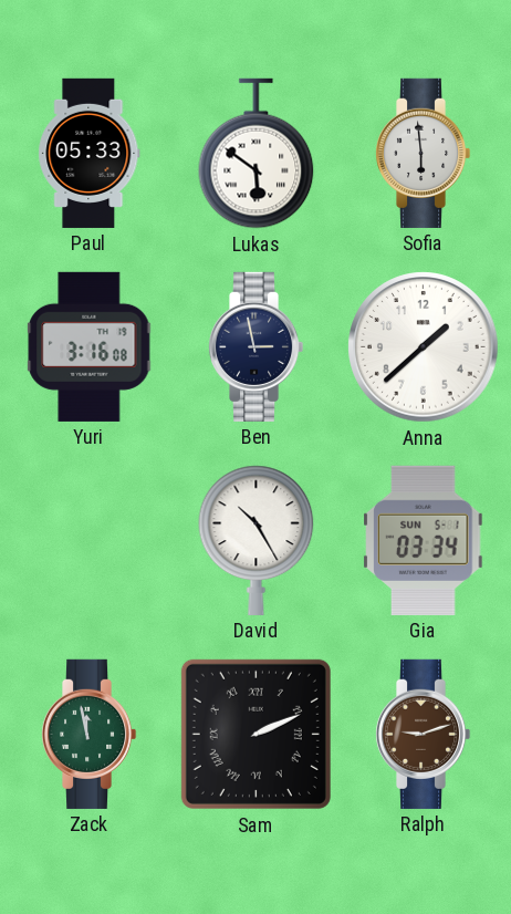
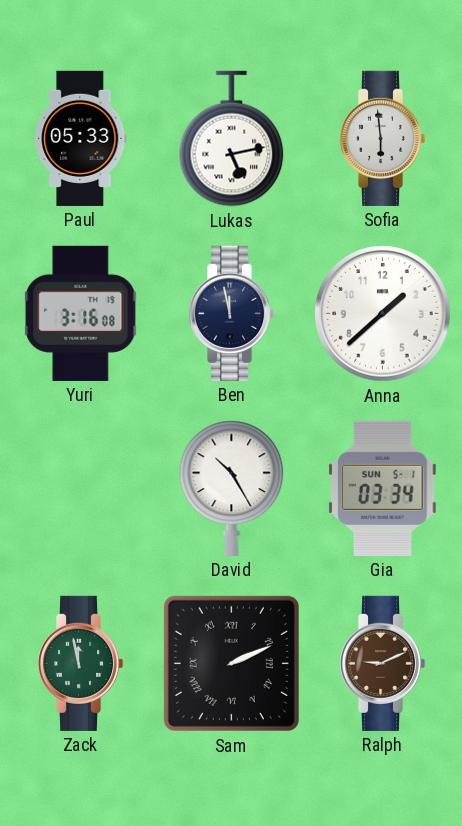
Lukas: 5:51 -> 5:13
Ben: 2:58 -> 11:58
Ralph: 9:12 -> 9:11
